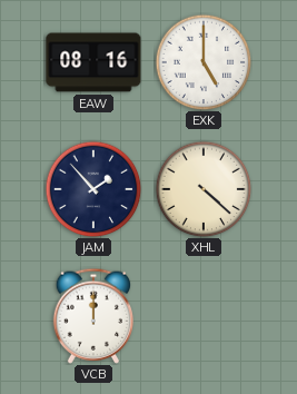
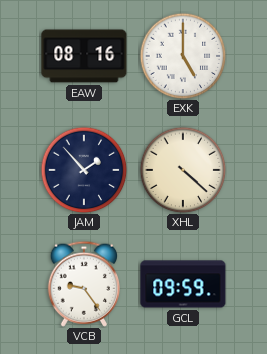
VCB: 12:00 -> 9:24
GCL: none -> 09:59
